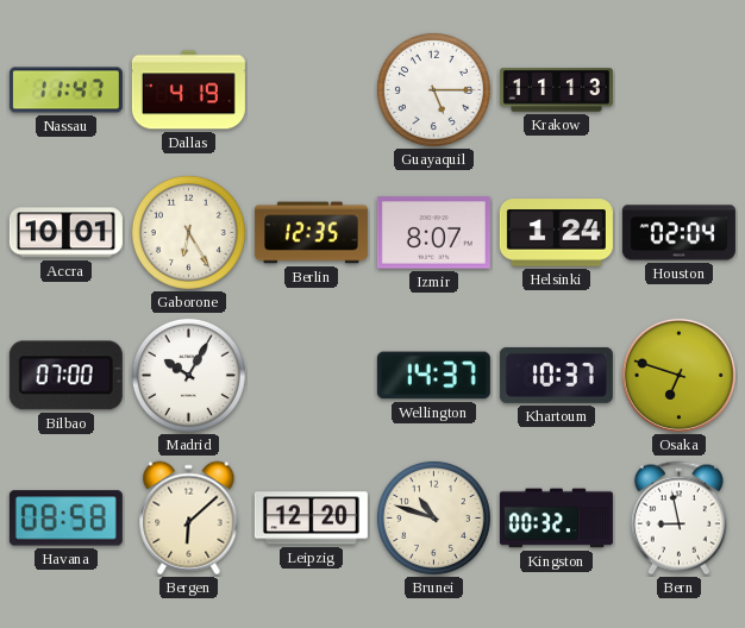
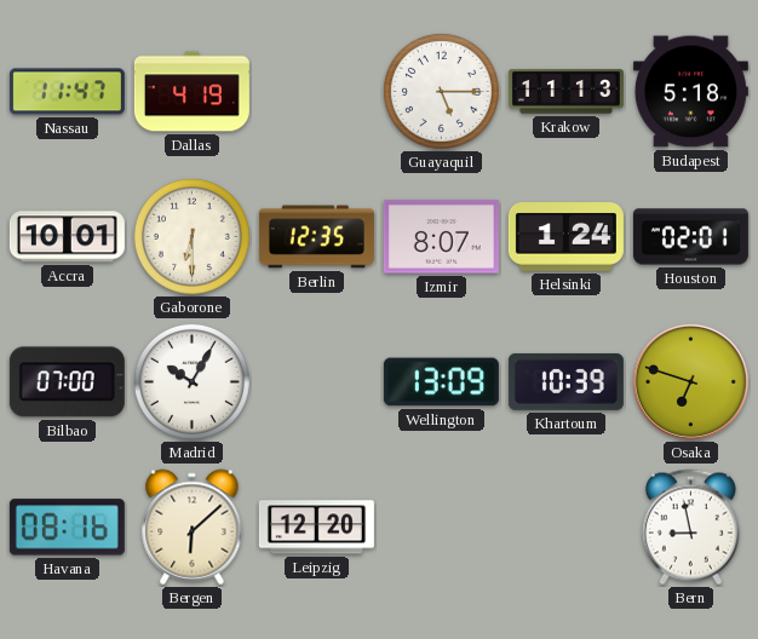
Budapest: none -> 5:18
Gaborone: 6:25 -> 6:30
Houston: 02:04 -> 02:01
Wellington: 14:37 -> 13:09
Khartoum: 10:37 -> 10:39
Havana: 08:58 -> 08:16
Brunei: 10:48 -> none
Kingston: 00:32 -> none
